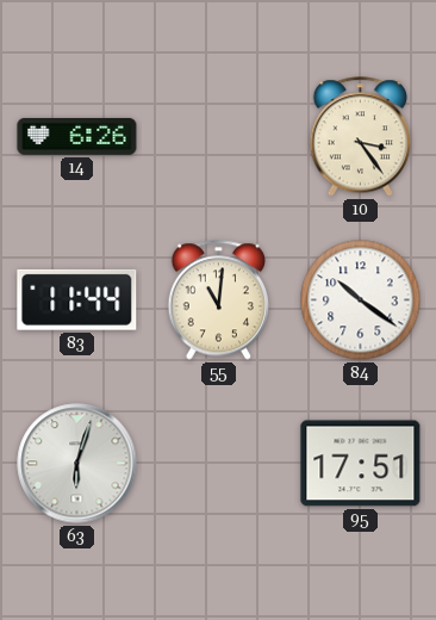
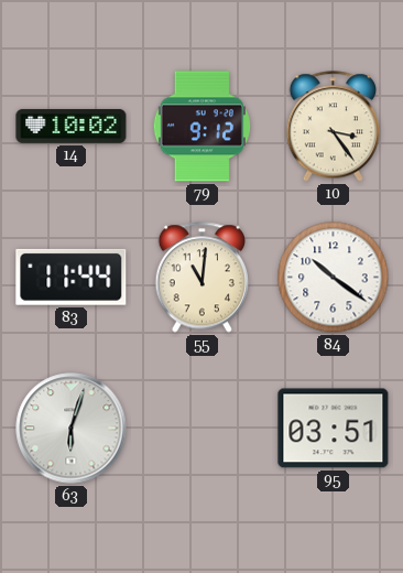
14: 6:26 -> 10:02
79: none -> 9:12
95: 17:51 -> 03:51
